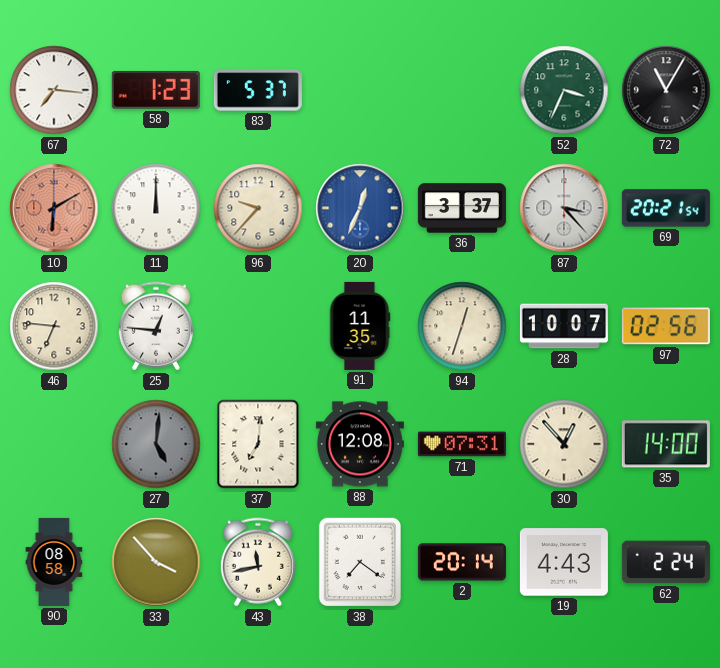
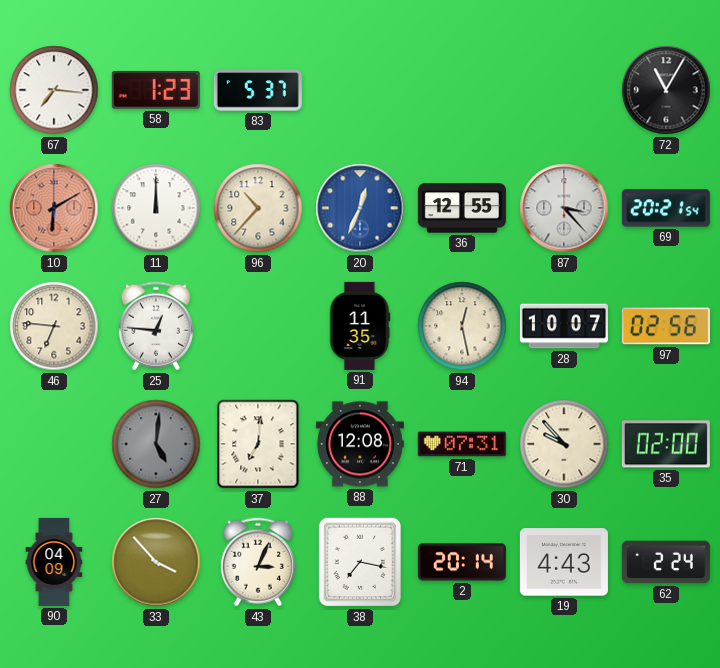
52: 3:34 -> none
96: 9:37 -> 10:37
36: 3:37 -> 12:55
94: 12:33 -> 12:28
30: 12:53 -> 9:53
35: 14:00 -> 02:00
90: 08:58 -> 04:09
43: 11:43 -> 3:04
38: 7:21 -> 7:17
